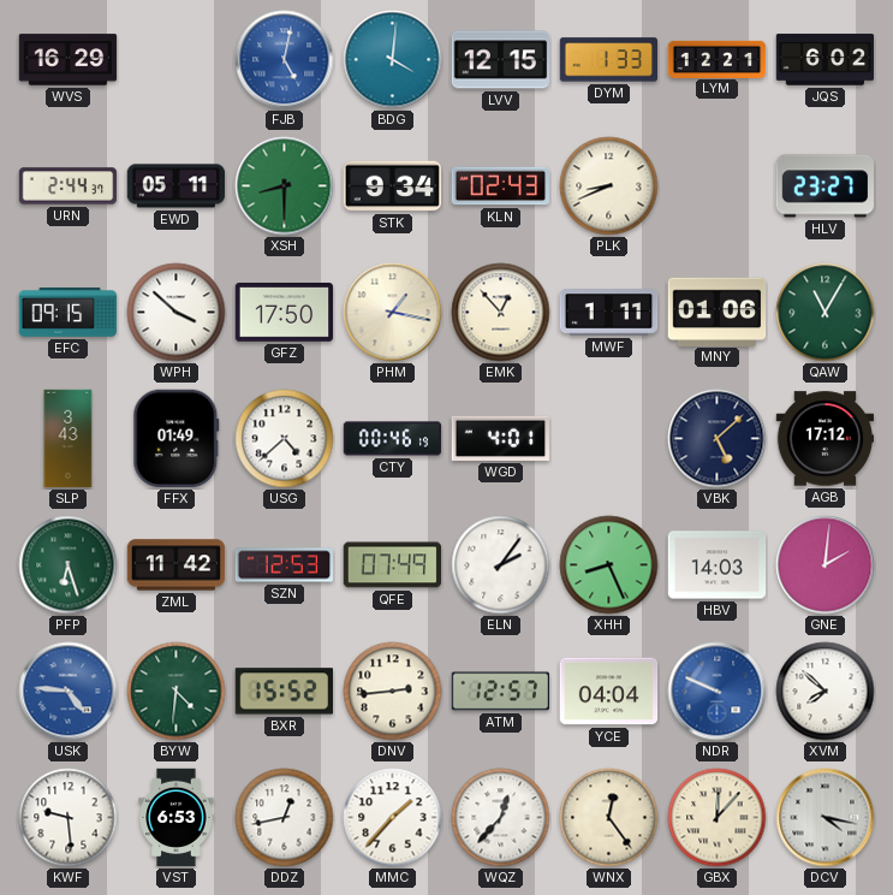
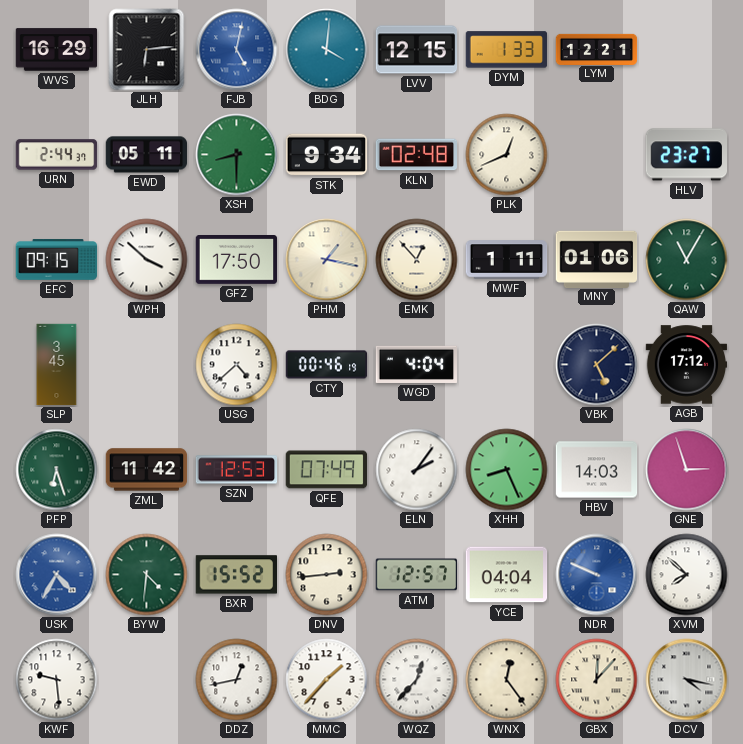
JLH: none -> 6:14
JQS: 6:02 -> none
KLN: 02:43 -> 02:48
PLK: 8:41 -> 12:41
SLP: 3:43 -> 3:45
FFX: 01:49 -> none
WGD: 4:01 -> 4:04
GNE: 2:01 -> 2:57
USK: 4:46 -> 4:35
VST: 6:53 -> none
